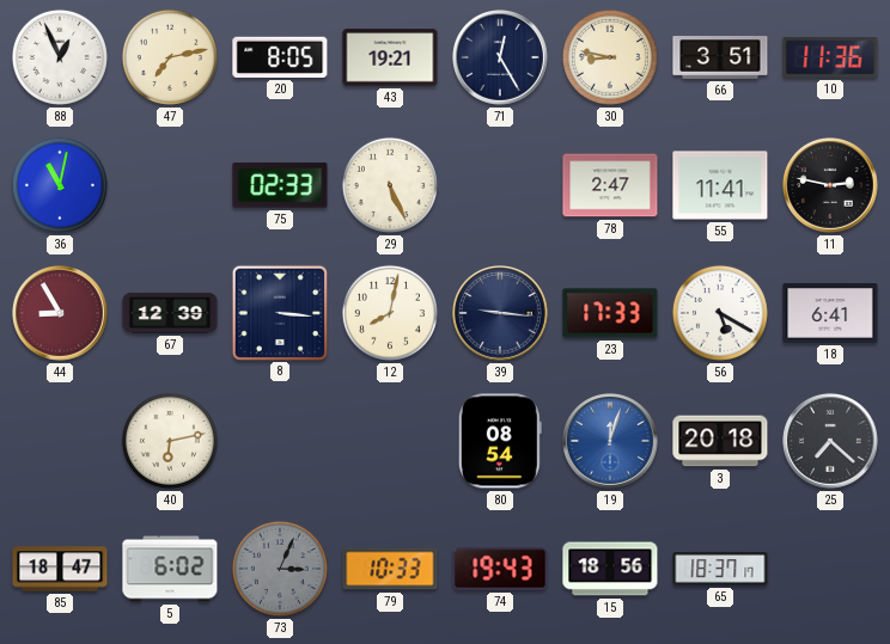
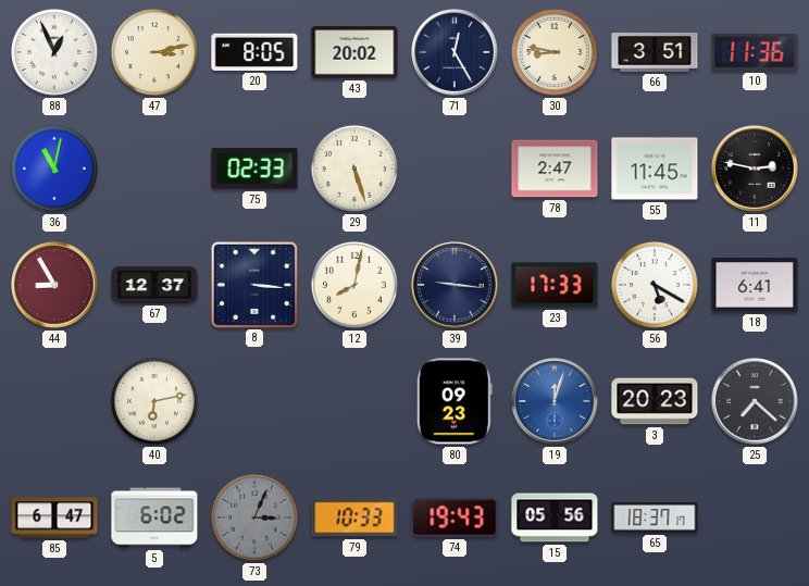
47: 7:13 -> 3:13
43: 19:21 -> 20:02
29: 5:26 -> 5:27
55: 11:41 -> 11:45
67: 12:39 -> 12:37
80: 08:54 -> 09:23
3: 20:18 -> 20:23
85: 18:47 -> 6:47
15: 18:56 -> 05:56
